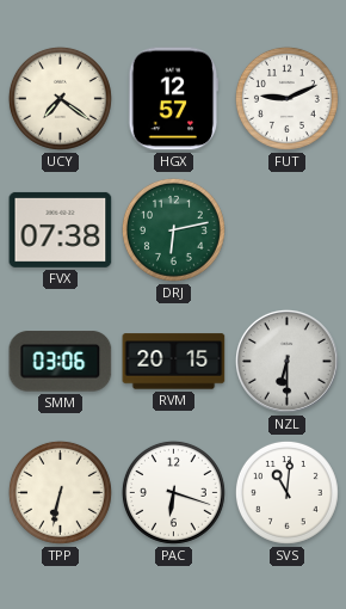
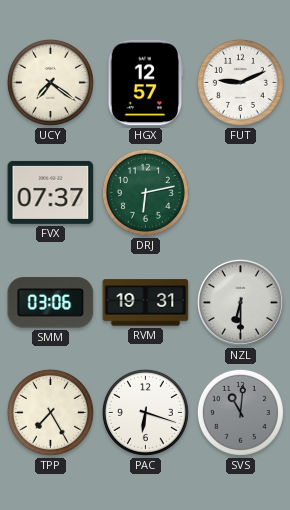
FVX: 07:38 -> 07:37
RVM: 20:15 -> 19:31
TPP: 6:32 -> 7:25
SVS dial: white -> grey
